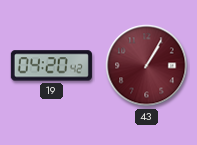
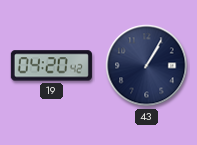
43 dial: burgundy -> navy
